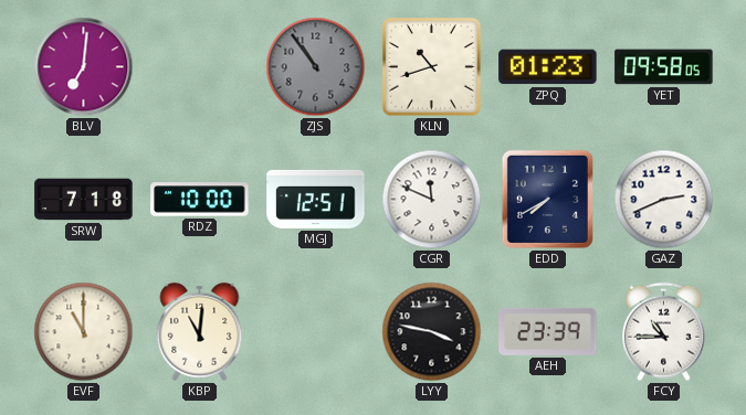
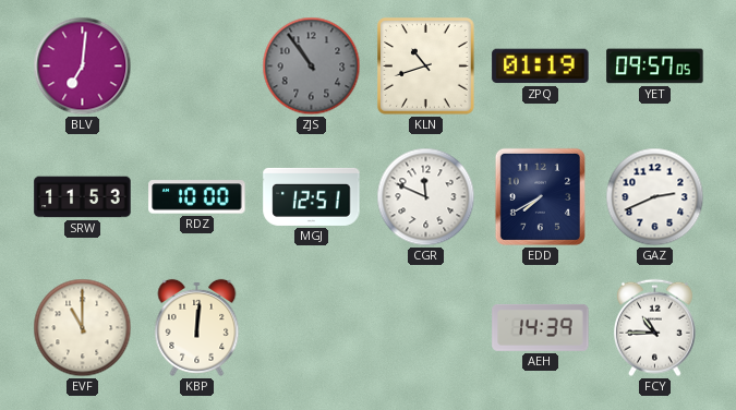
ZPQ: 01:23 -> 01:19
YET: 09:58 -> 09:57
SRW: 7:18 -> 11:53
KBP: 11:01 -> 12:01
LYY: 3:47 -> none
AEH: 23:39 -> 14:39
